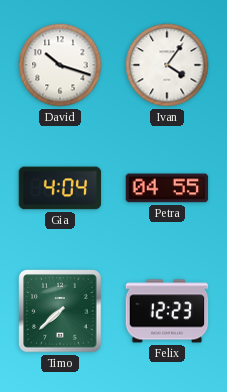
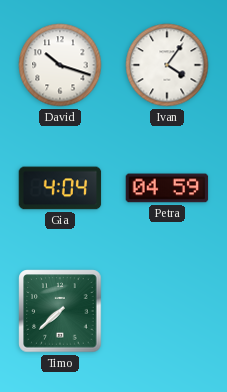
Petra: 04:55 -> 04:59
Felix: 12:23 -> none
